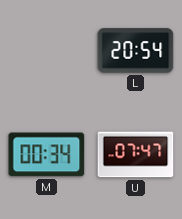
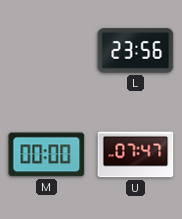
L: 20:54 -> 23:56
M: 00:34 -> 00:00
